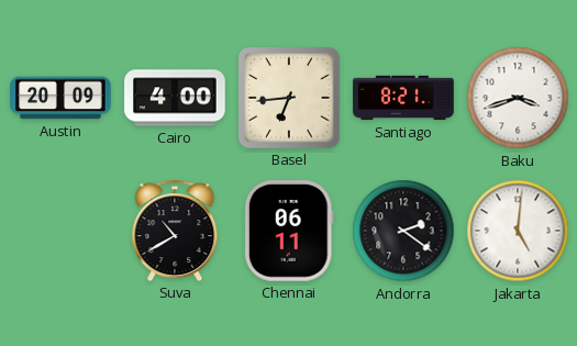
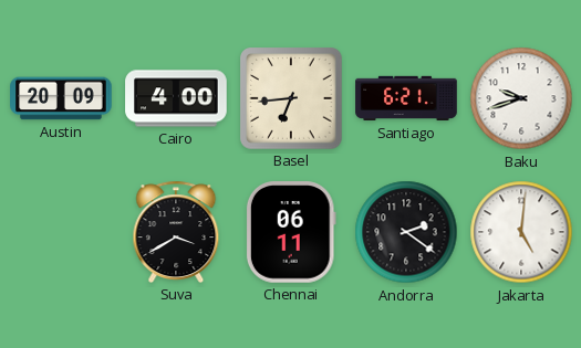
Santiago: 8:21 -> 6:21
Baku: 3:42 -> 9:42
Suva: 10:40 -> 3:40
